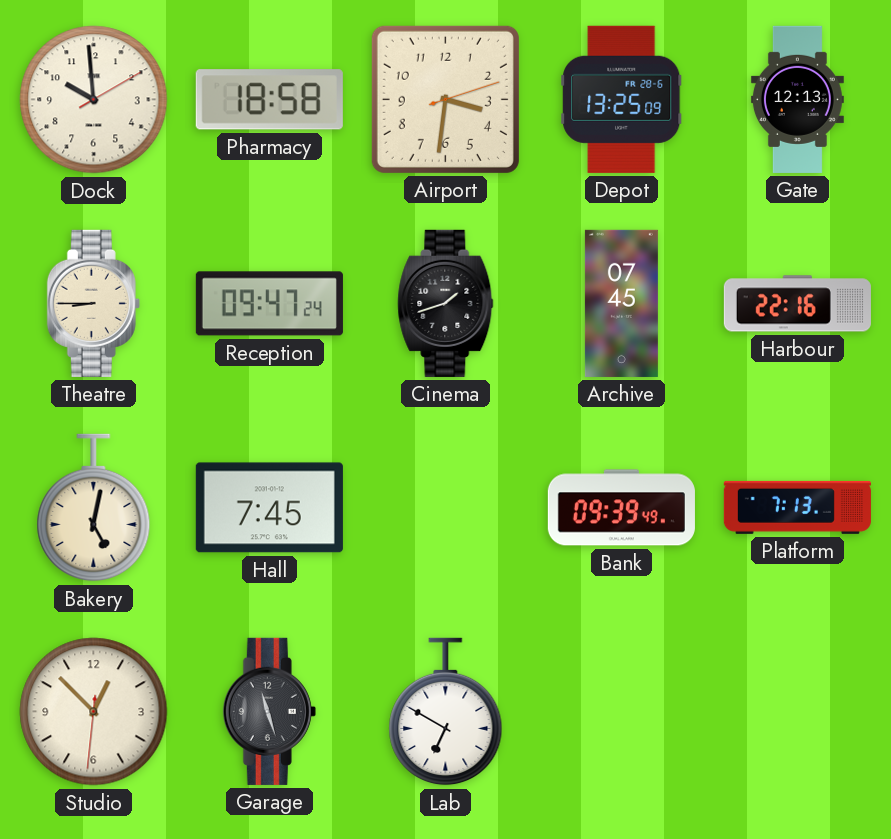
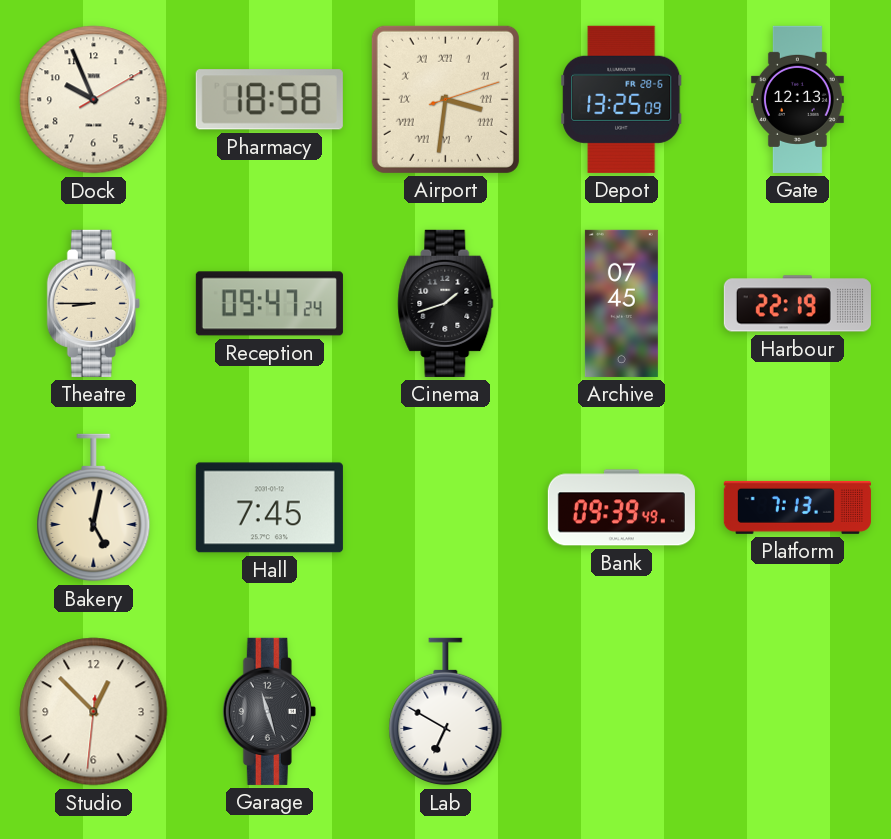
Dock: 9:59 -> 9:56
Airport numerals: Arabic -> Roman
Harbour: 22:16 -> 22:19
